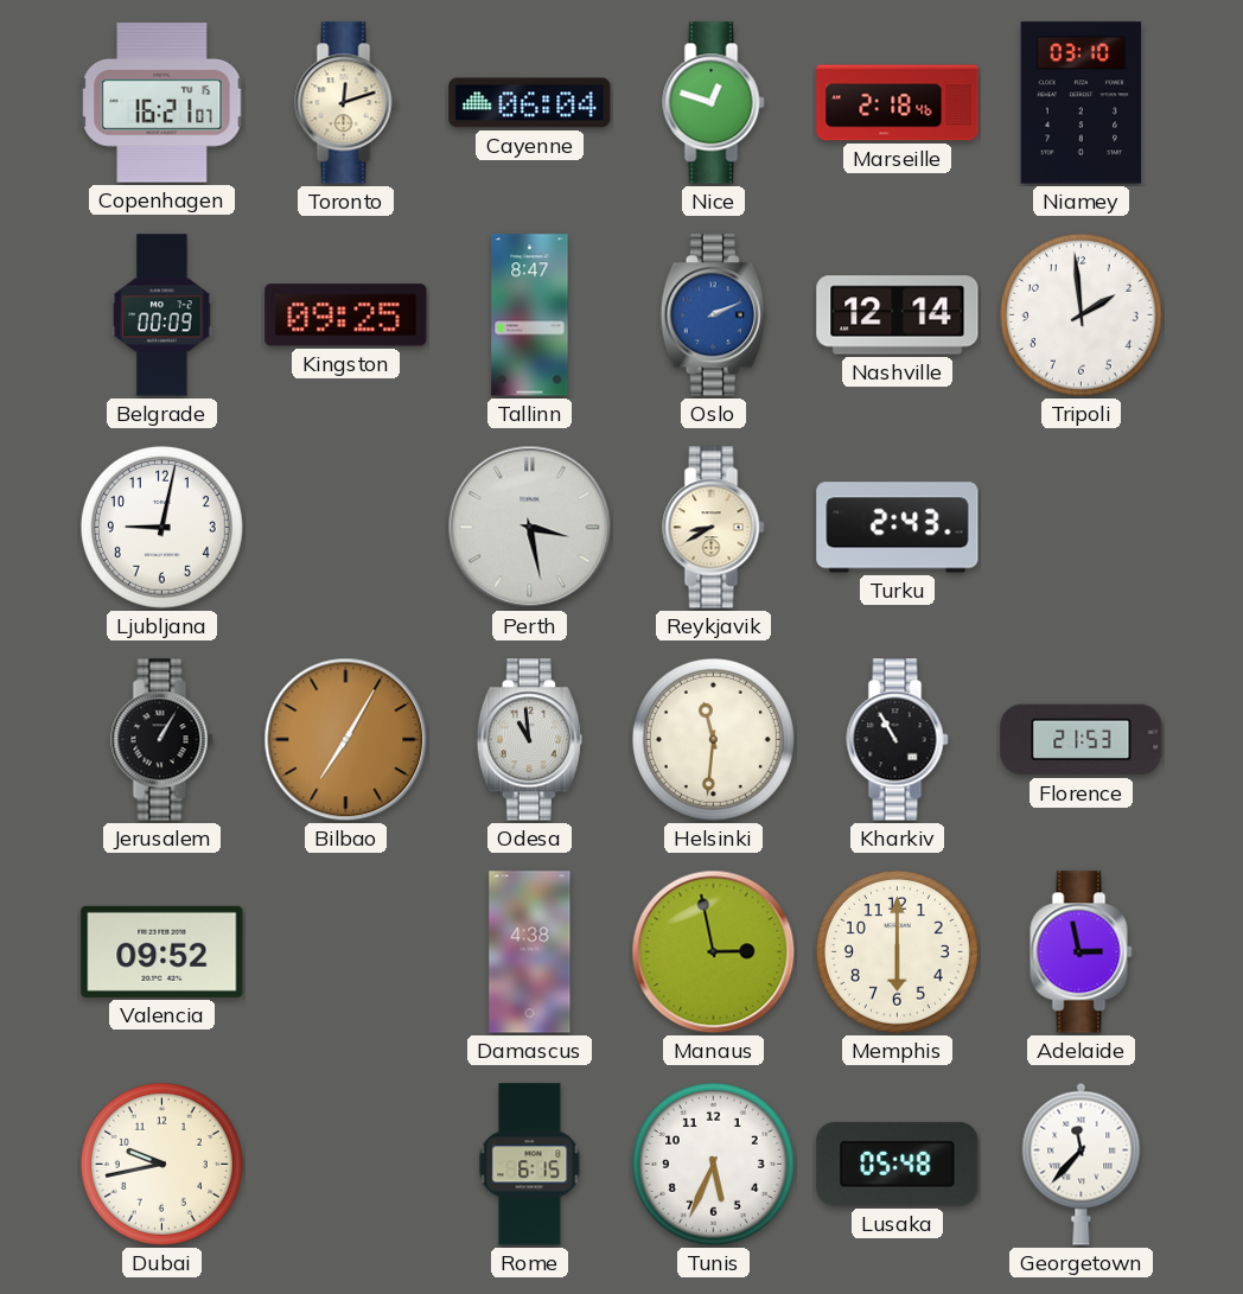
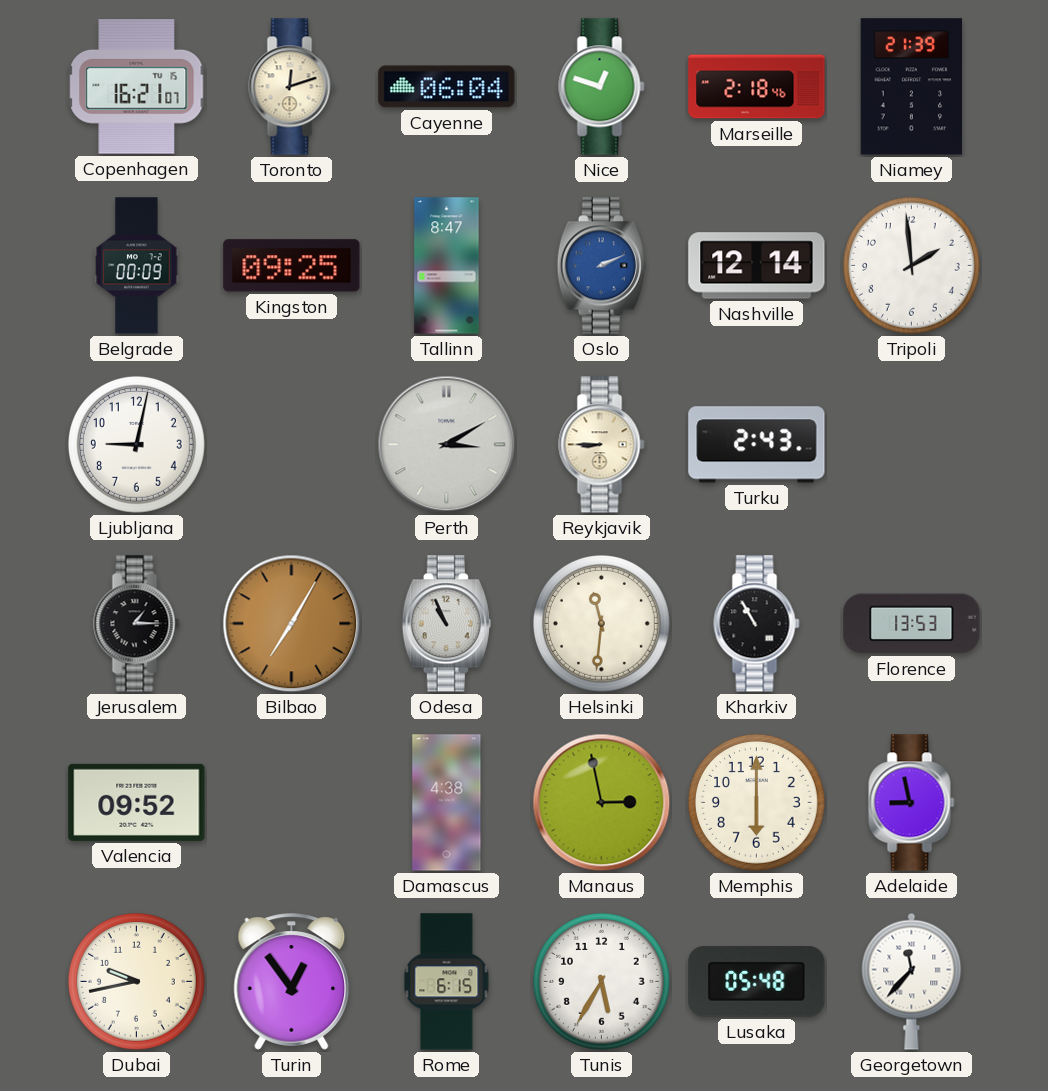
Niamey: 03:10 -> 21:39
Perth: 3:28 -> 3:10
Reykjavik: 8:40 -> 8:45
Jerusalem: 1:05 -> 1:15
Odesa: 10:59 -> 10:56
Florence: 21:53 -> 13:53
Adelaide: 2:58 -> 8:58
Turin: none -> 12:54
Tunis: 5:34 -> 5:35
